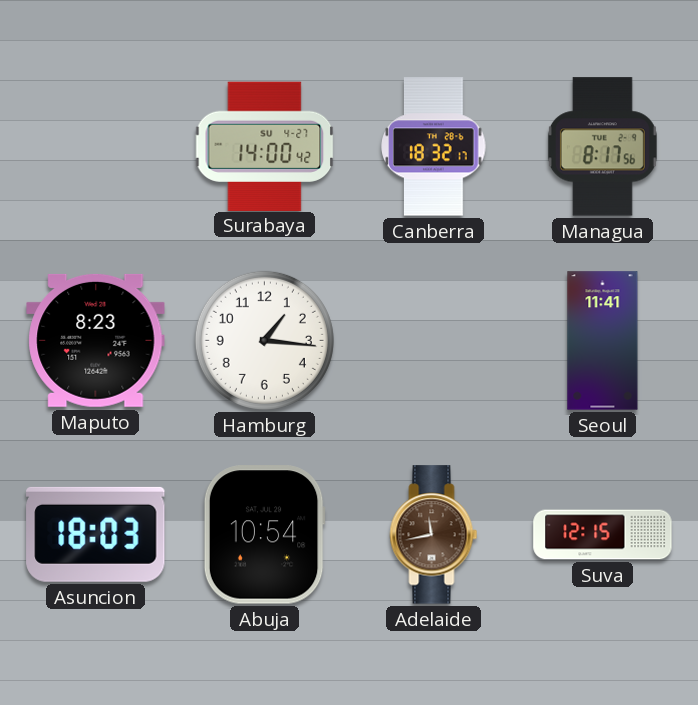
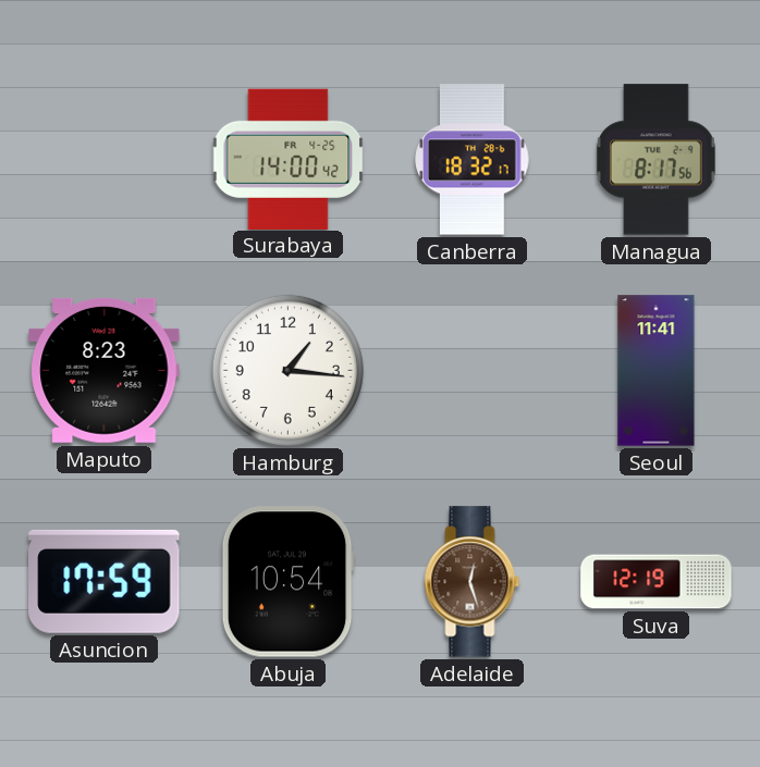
Surabaya date: SU 4-27 -> FR 4-25
Asuncion: 18:03 -> 17:59
Adelaide: 11:43 -> 12:27
Suva: 12:15 -> 12:19
